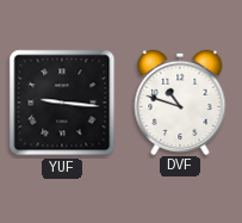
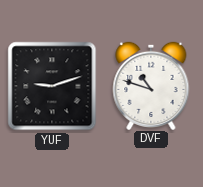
YUF: 9:16 -> 9:12
